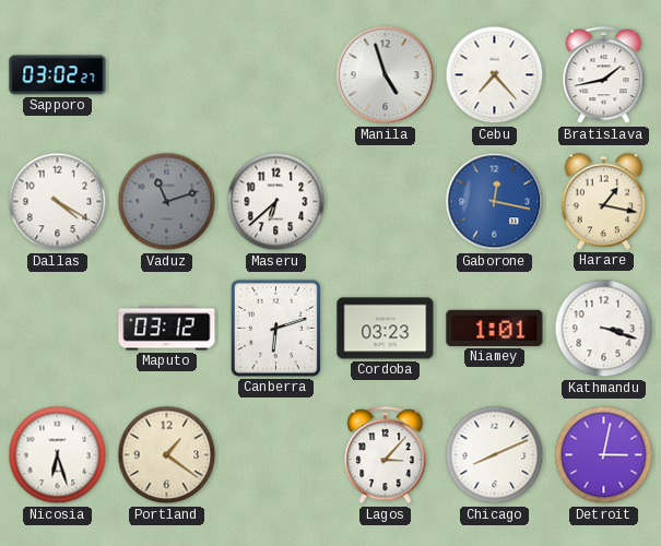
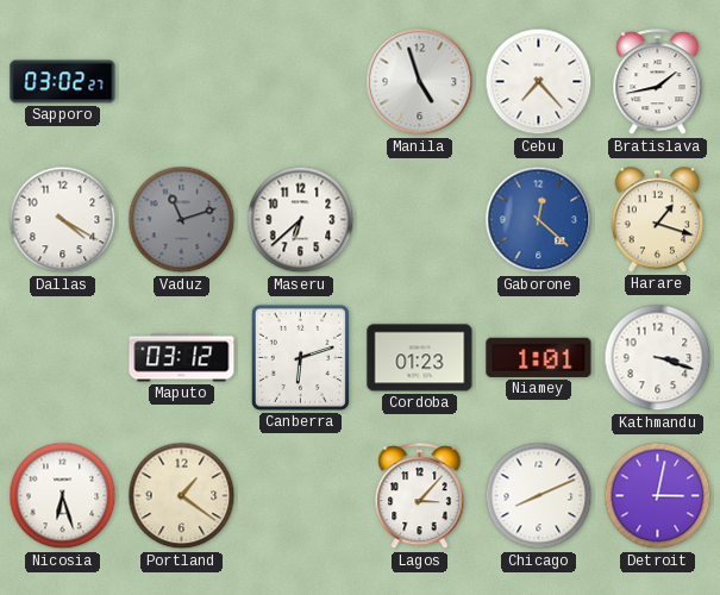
Gaborone: 12:17 -> 12:22
Harare: 1:17 -> 1:18
Cordoba: 03:23 -> 01:23
